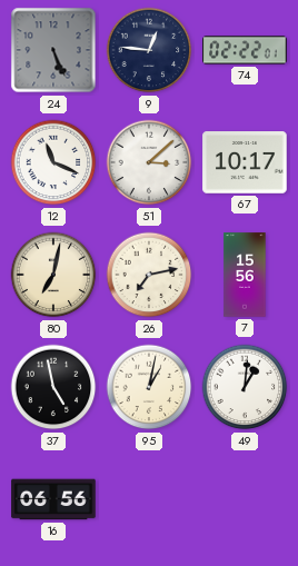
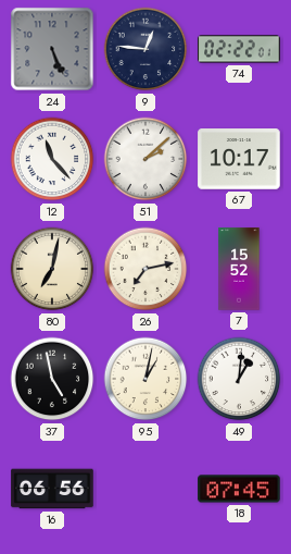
12: 11:19 -> 11:23
51: 3:08 -> 2:08
7: 15:56 -> 15:52
18: none -> 07:45
